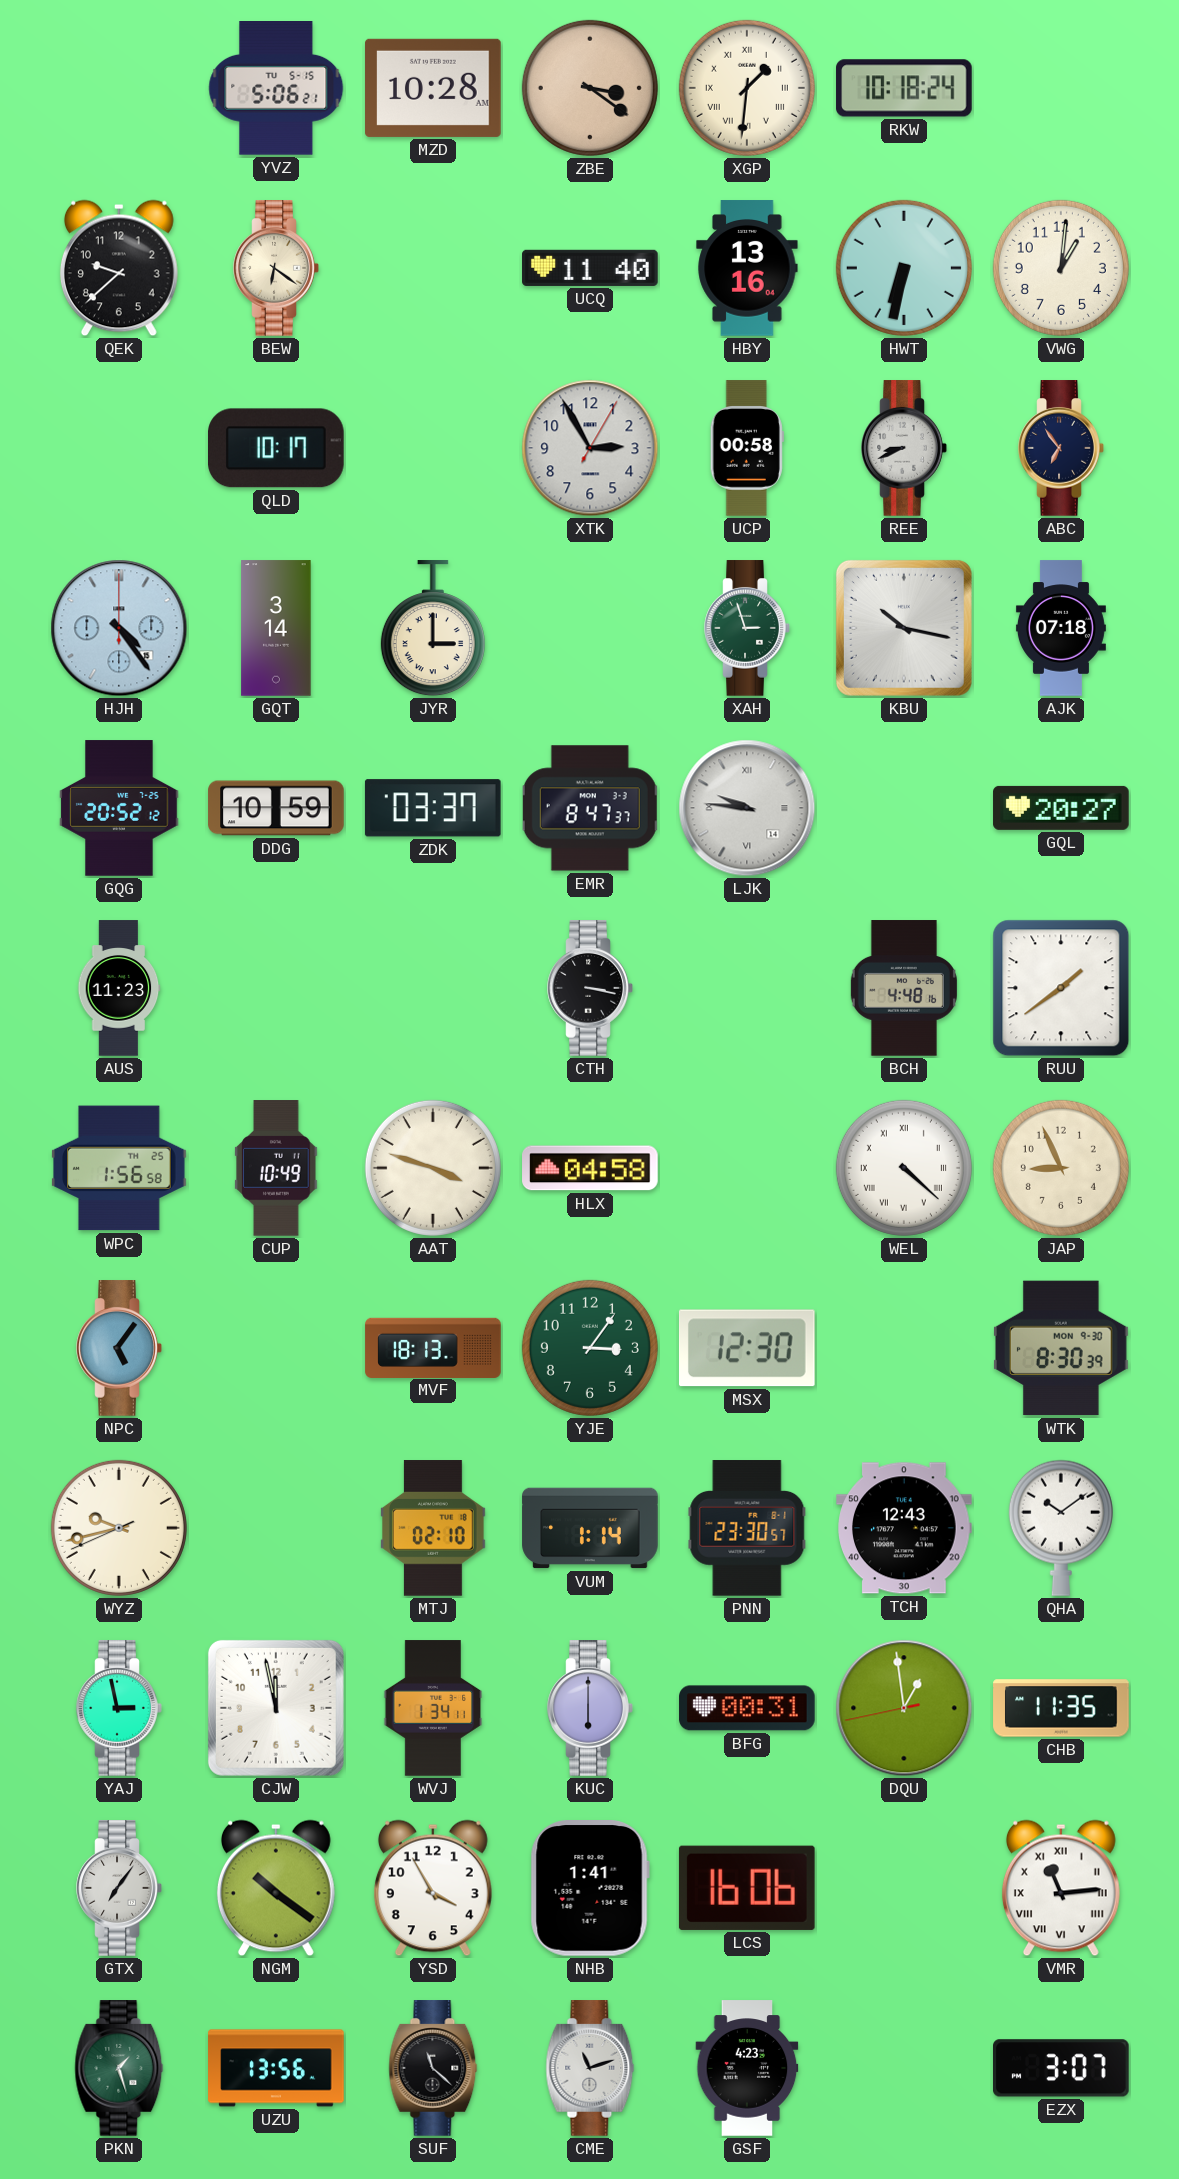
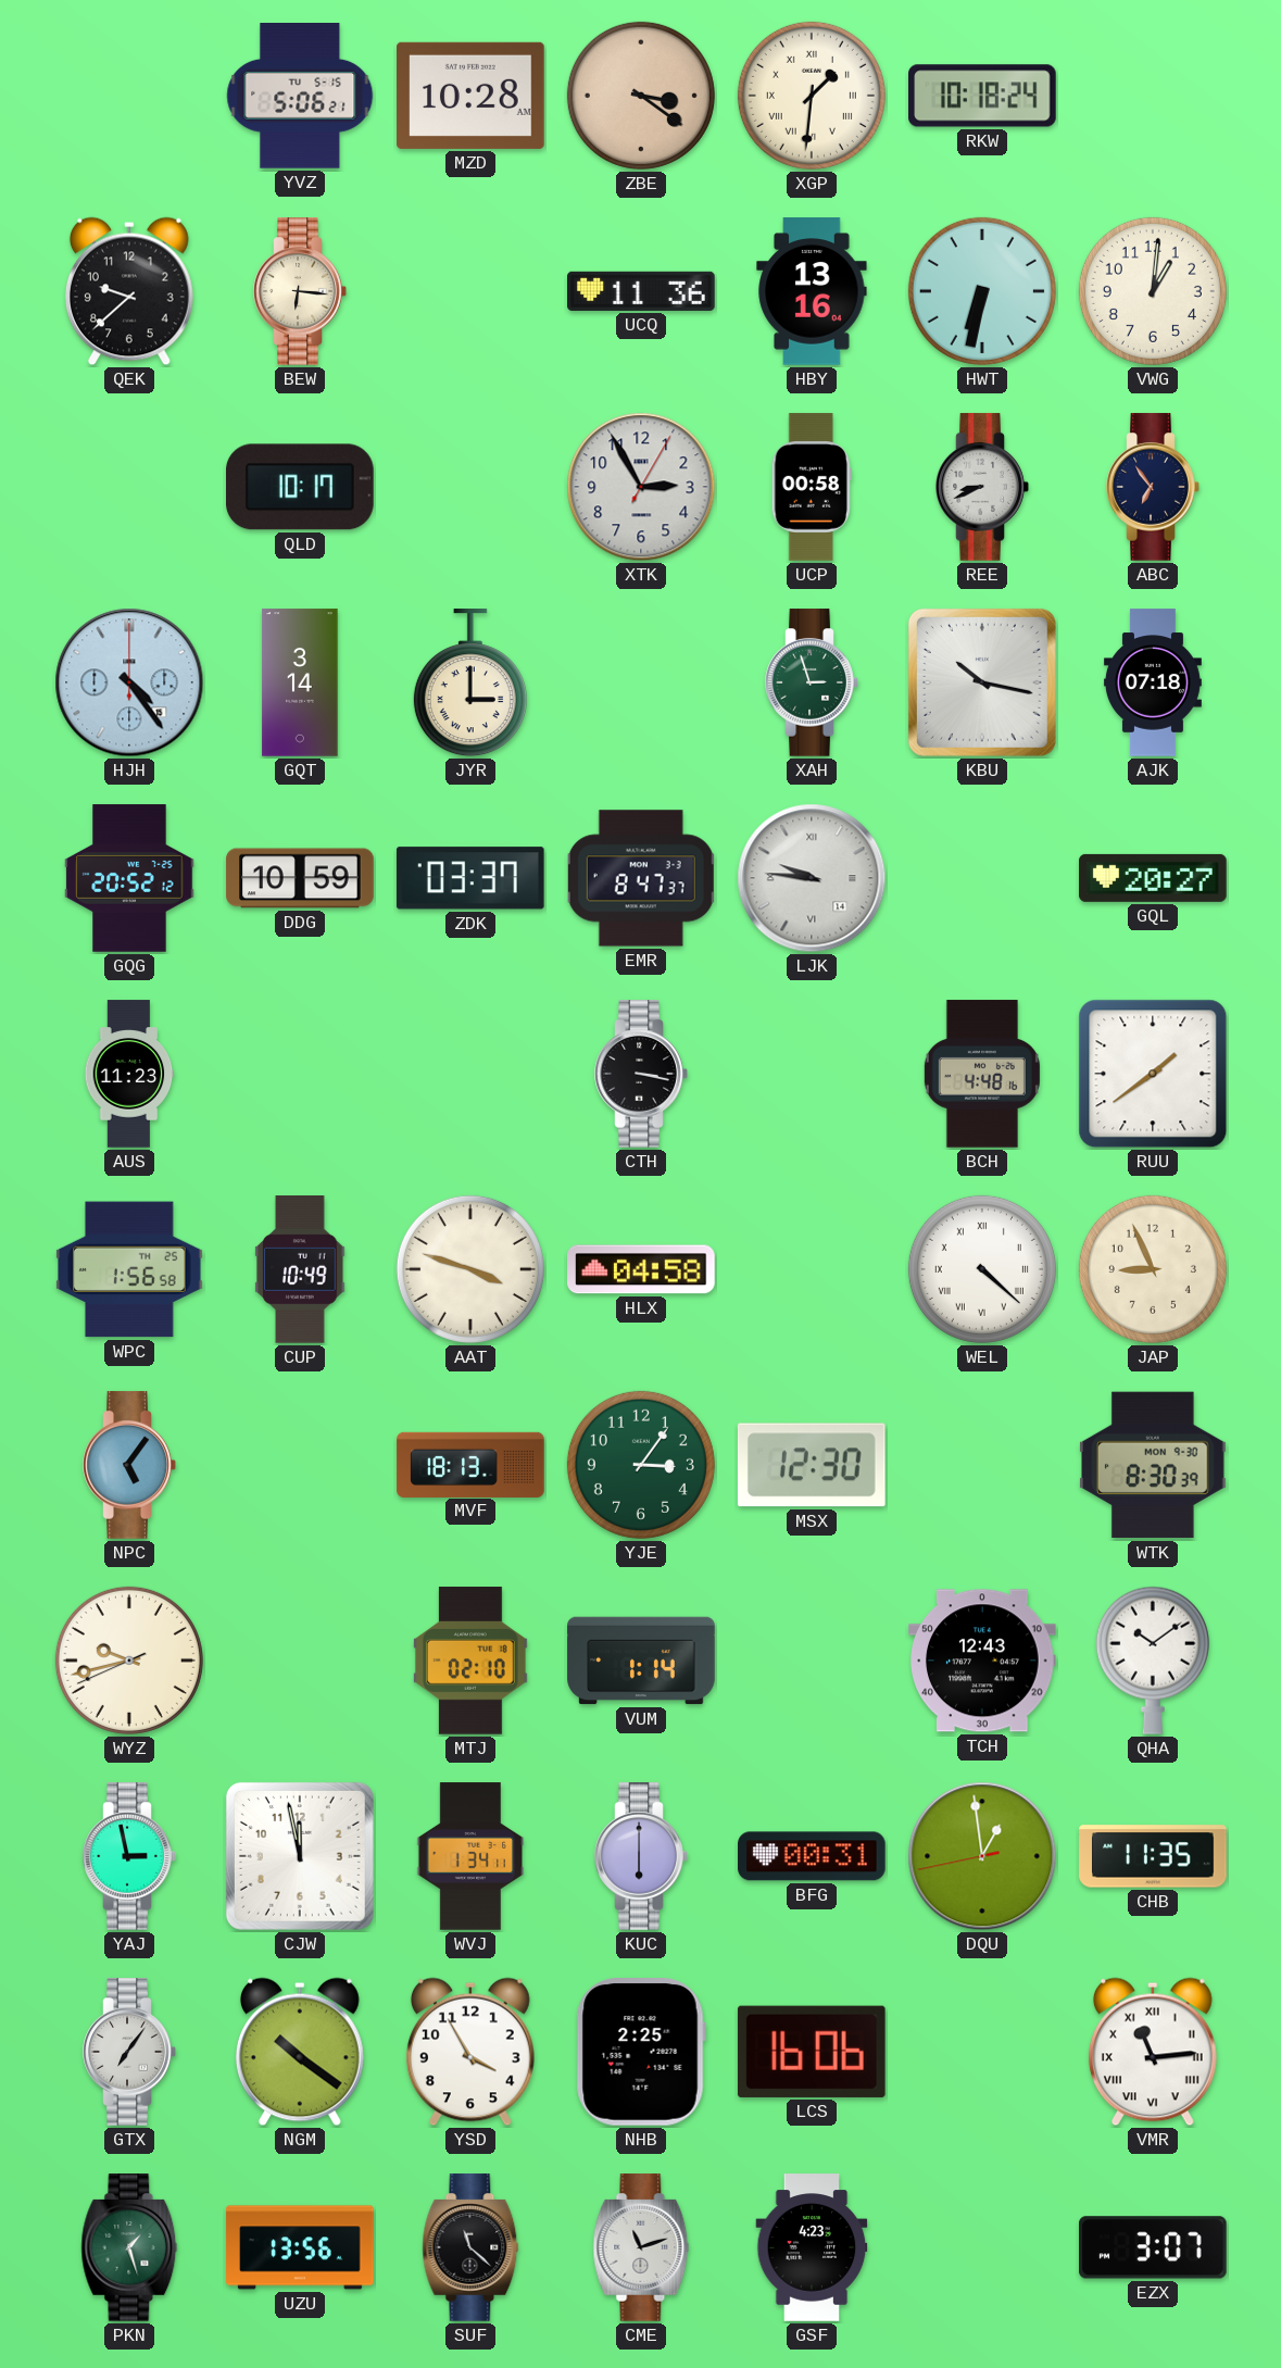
BEW: 6:21 -> 6:16
UCQ: 11:40 -> 11:36
PNN: 23:30 -> none
NHB: 1:41 -> 2:25
